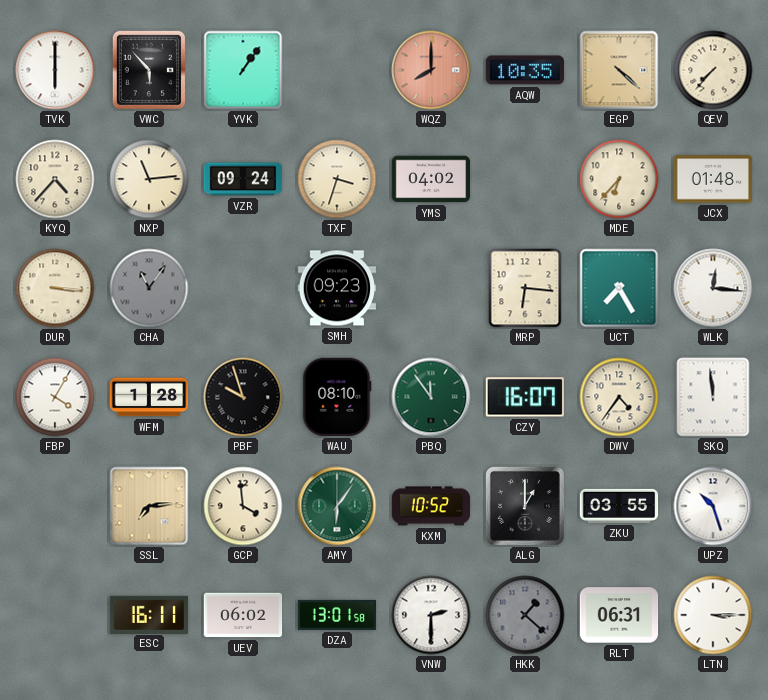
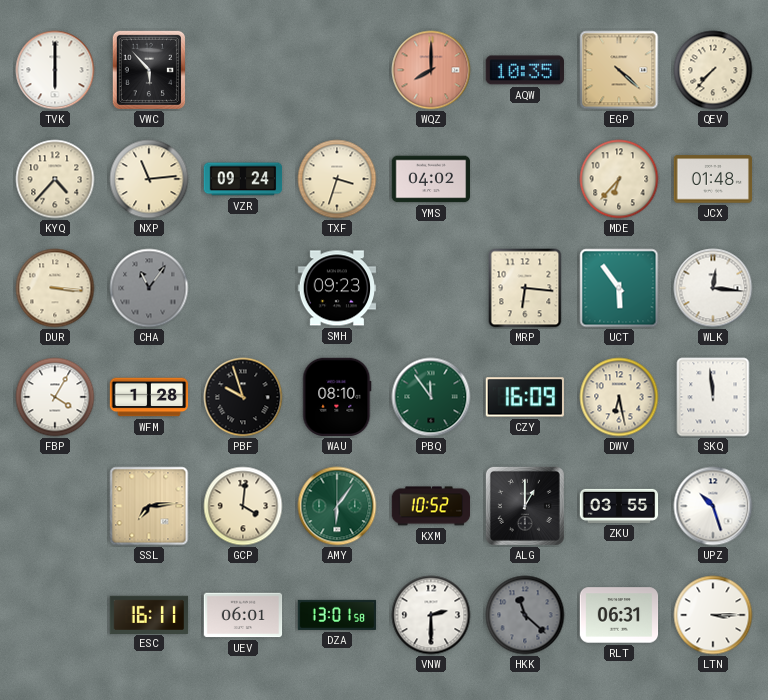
YVK: 1:06 -> none
UCT: 7:25 -> 5:54
CZY: 16:07 -> 16:09
DWV: 4:36 -> 6:28
GCP: 3:59 -> 4:01
UEV: 06:02 -> 06:01
HKK: 1:22 -> 11:22
